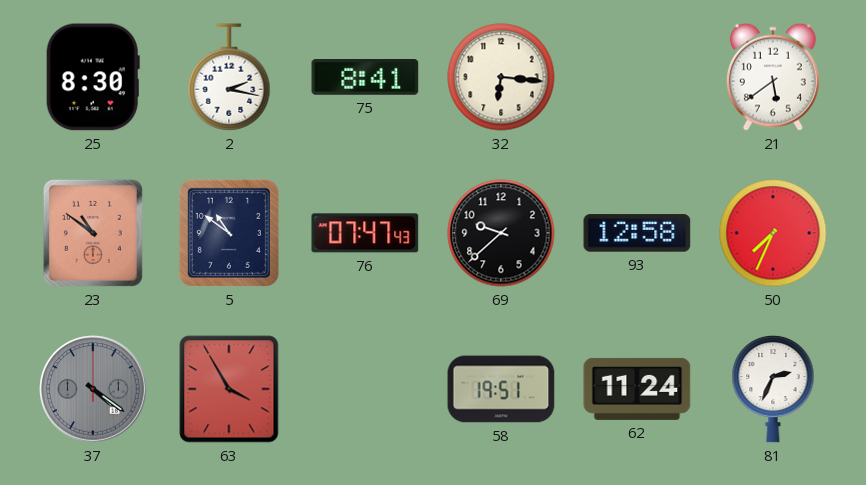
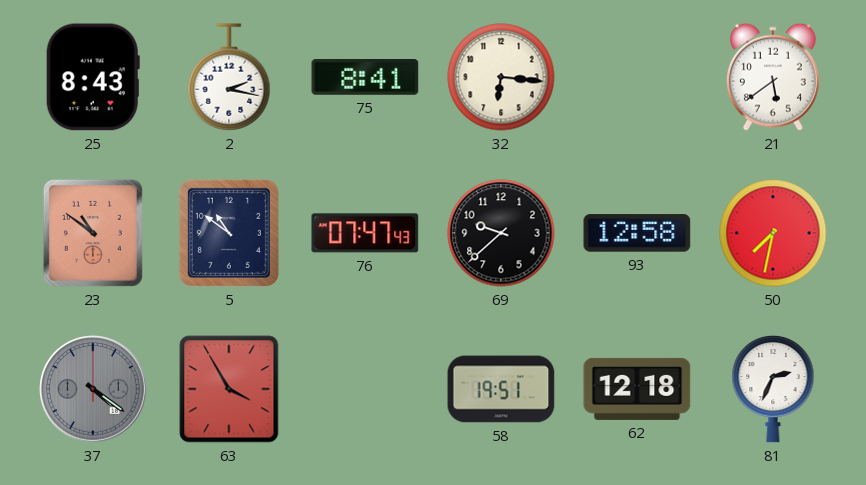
25: 8:30 -> 8:43
50: 7:34 -> 7:32
62: 11:24 -> 12:18
